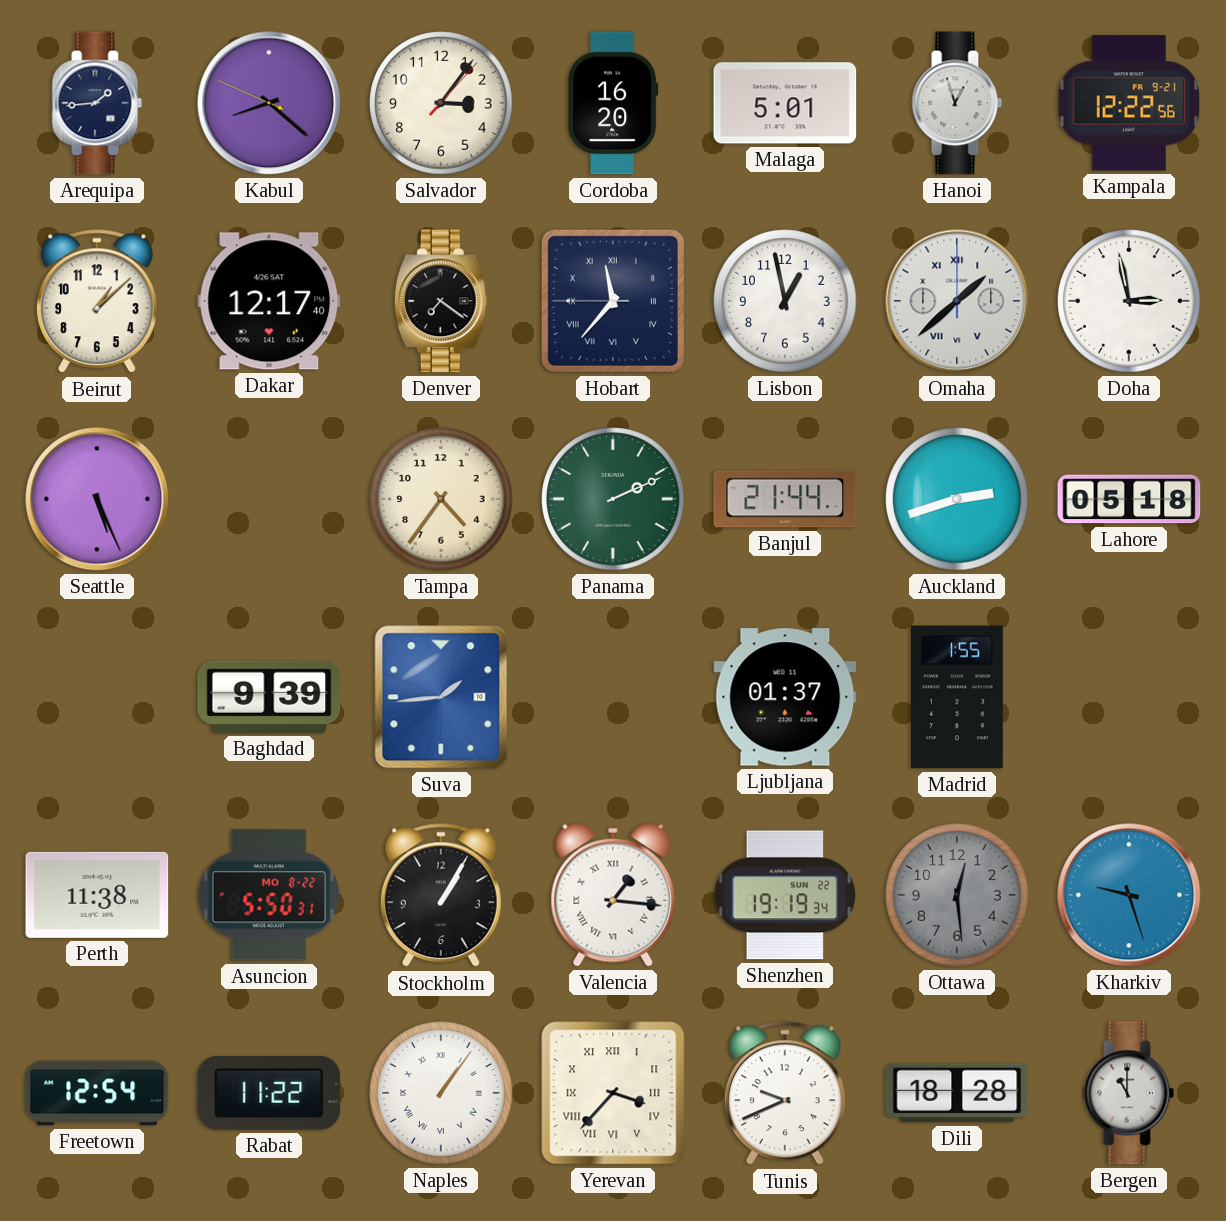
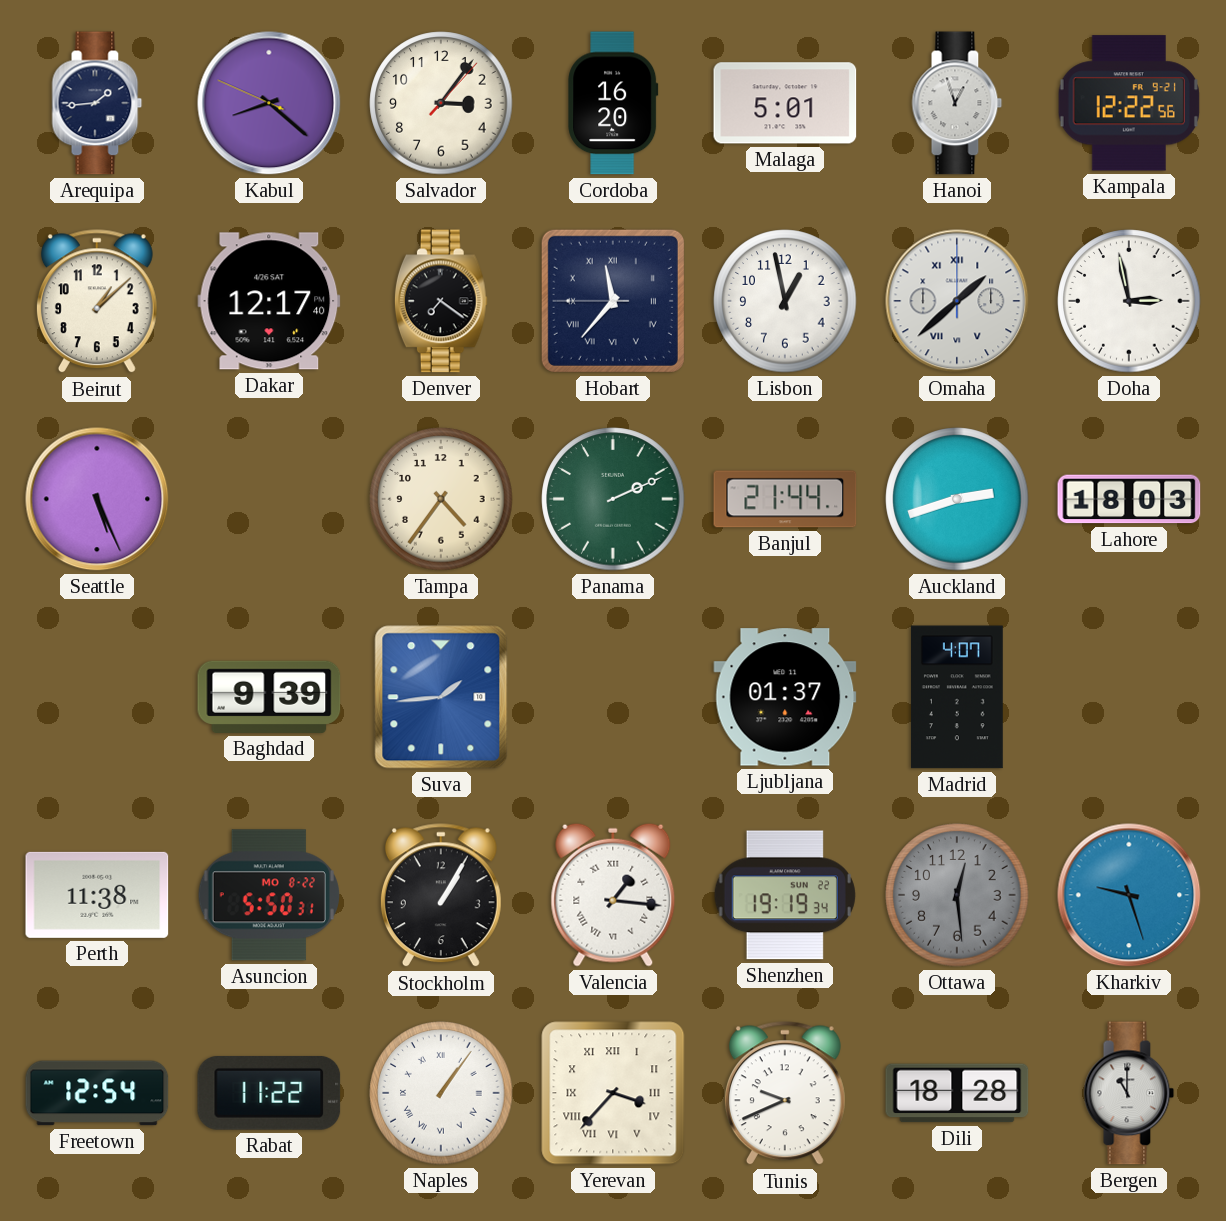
Lahore: 05:18 -> 18:03
Madrid: 1:55 -> 4:07
